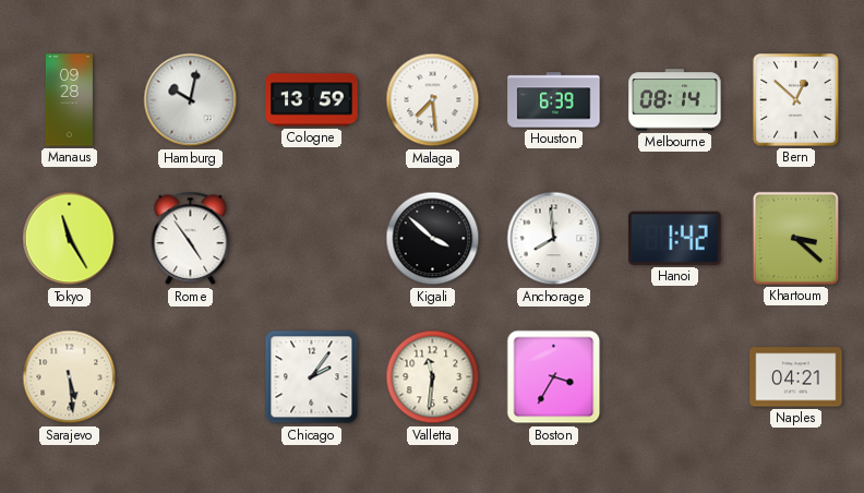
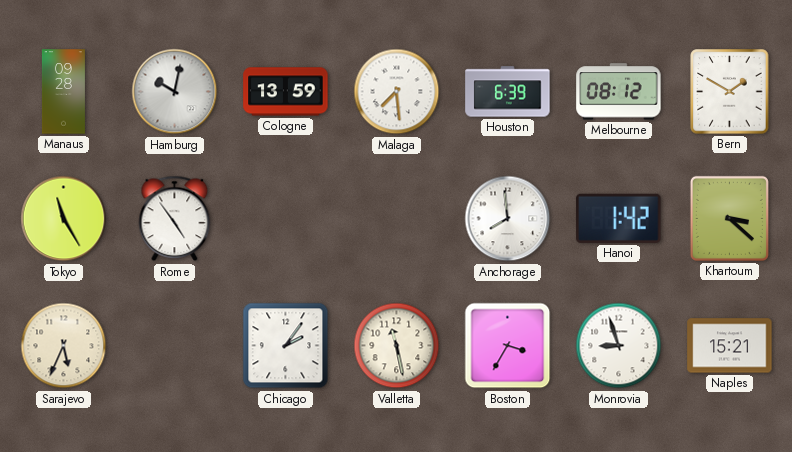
Melbourne: 08:14 -> 08:12
Bern: 12:52 -> 1:50
Kigali: 3:52 -> none
Sarajevo: 5:29 -> 5:34
Valletta: 11:31 -> 11:28
Monrovia: none -> 8:57
Naples: 04:21 -> 15:21
